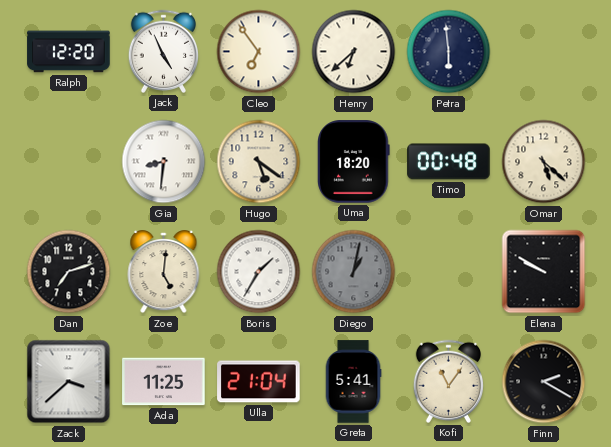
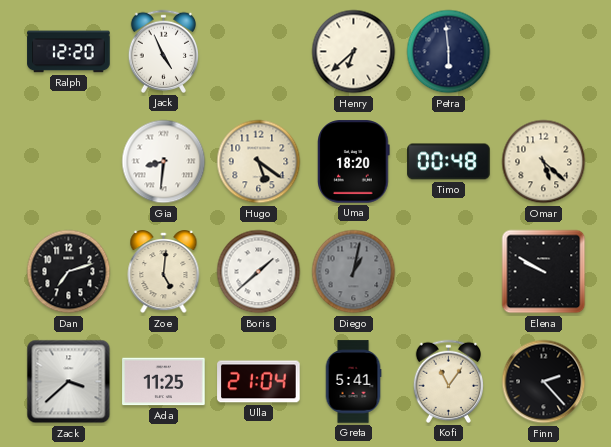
Cleo: 6:54 -> none
Boris: 1:35 -> 1:38
Finn: 2:20 -> 2:23
